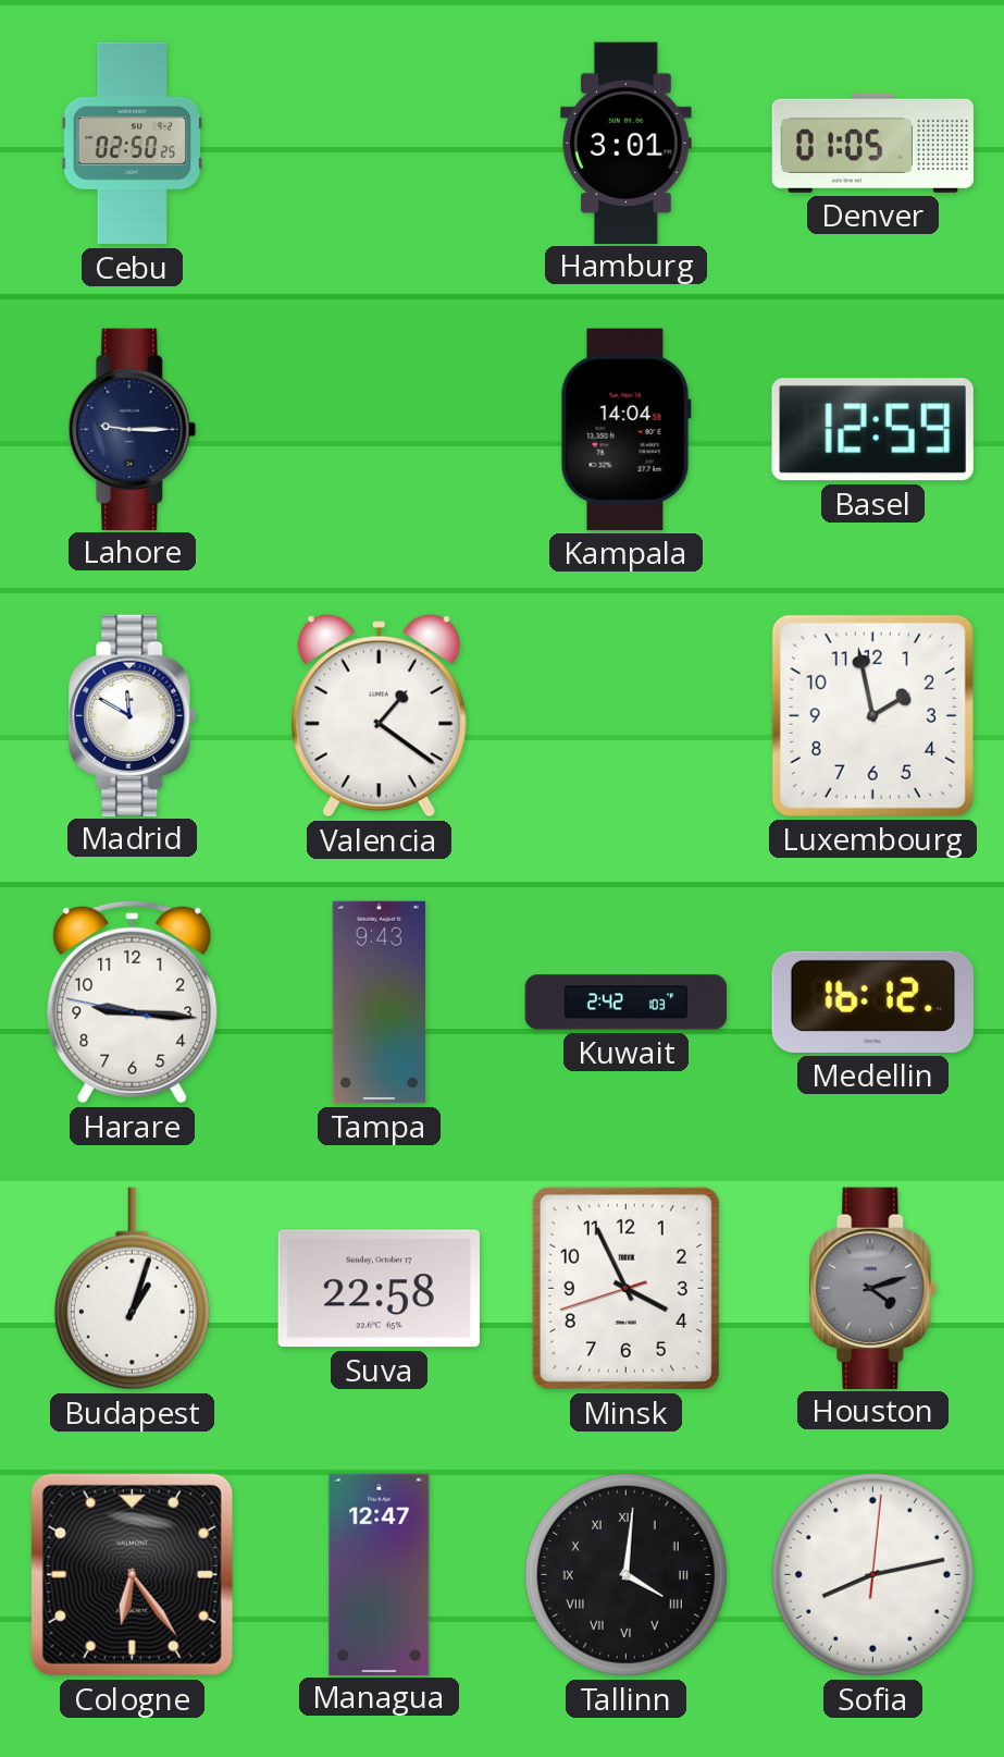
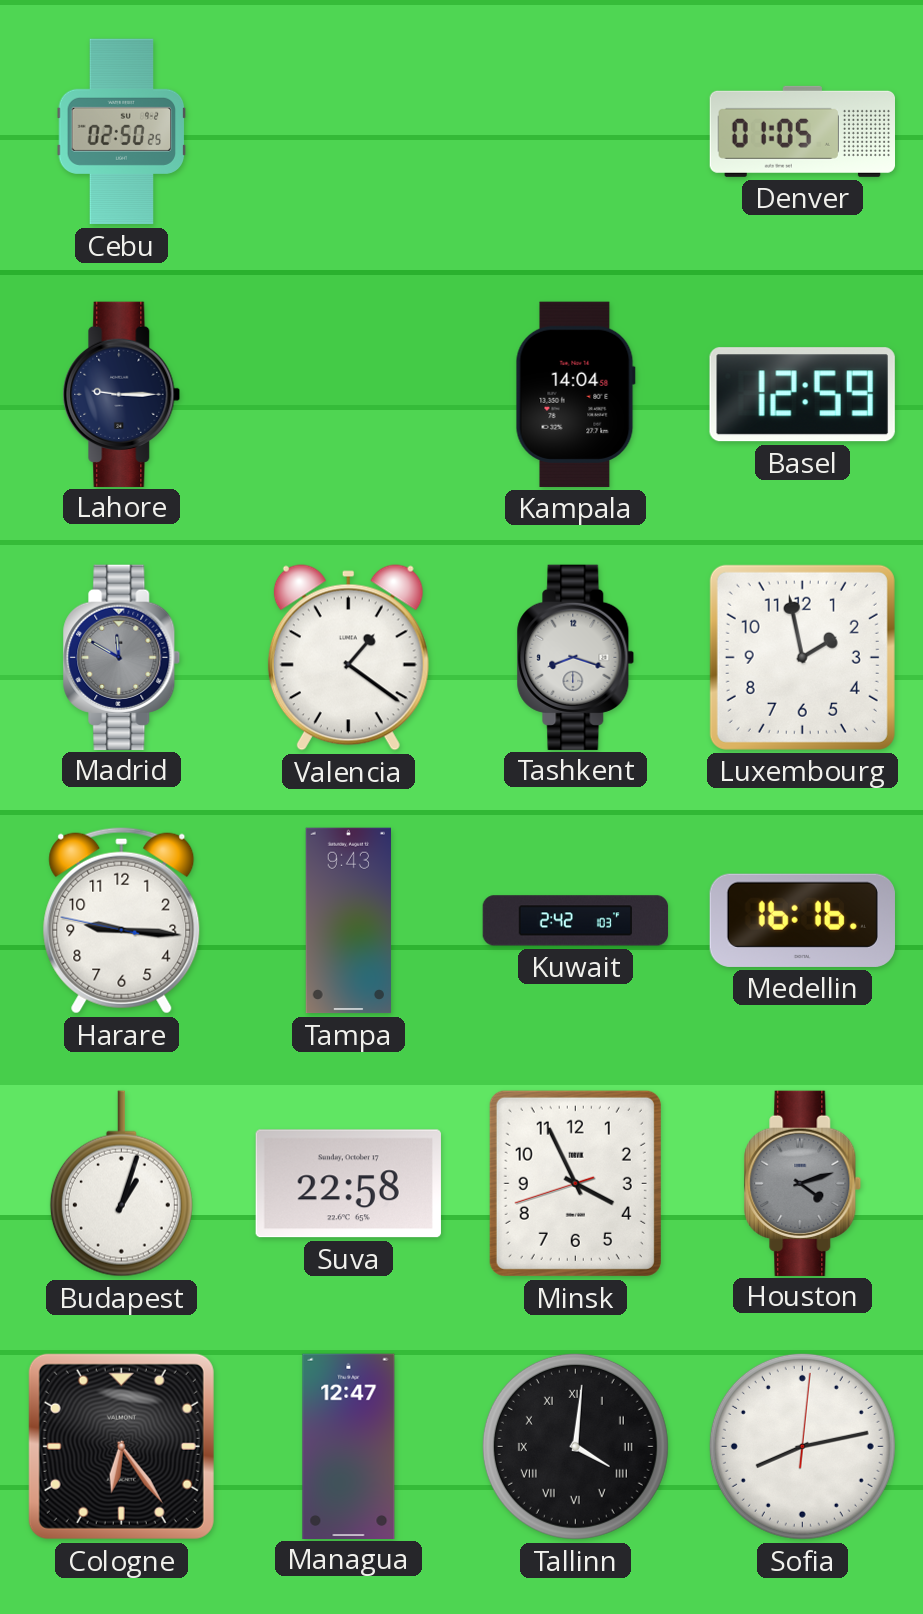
Hamburg: 3:01 -> none
Madrid dial: white -> grey
Tashkent: none -> 8:18
Medellin: 16:12 -> 16:16
